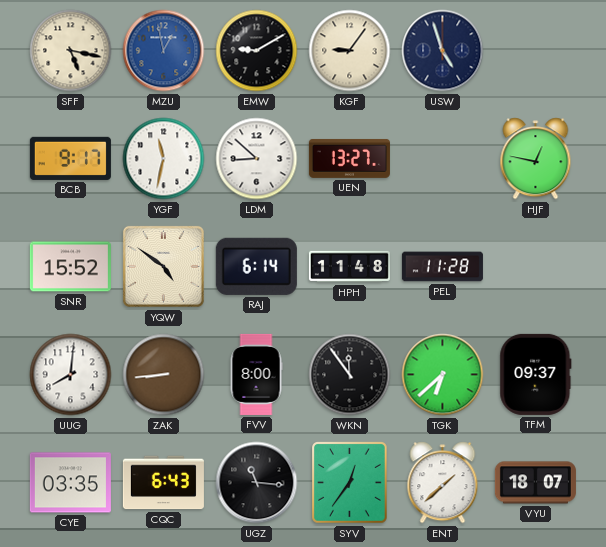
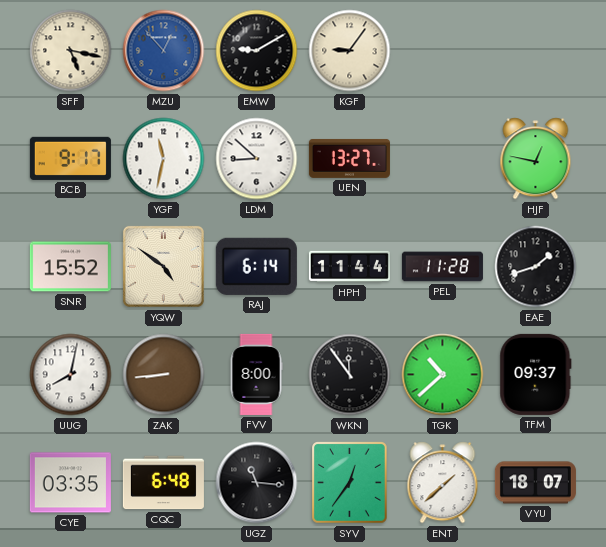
MZU: 12:58 -> 12:53
USW: 4:57 -> none
HPH: 11:48 -> 11:44
EAE: none -> 1:42
UUG: 8:01 -> 8:02
TGK: 6:38 -> 10:38
CQC: 6:43 -> 6:48
